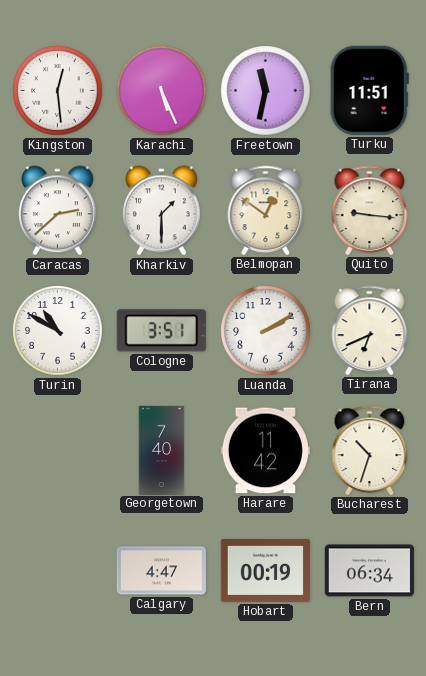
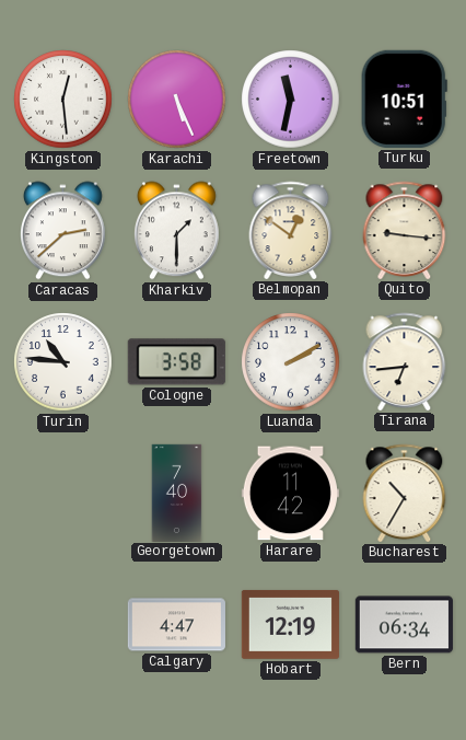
Turku: 11:51 -> 10:51
Turin: 10:50 -> 10:46
Cologne: 3:51 -> 3:58
Tirana: 6:41 -> 6:44
Bucharest: 10:33 -> 10:35
Hobart: 00:19 -> 12:19
